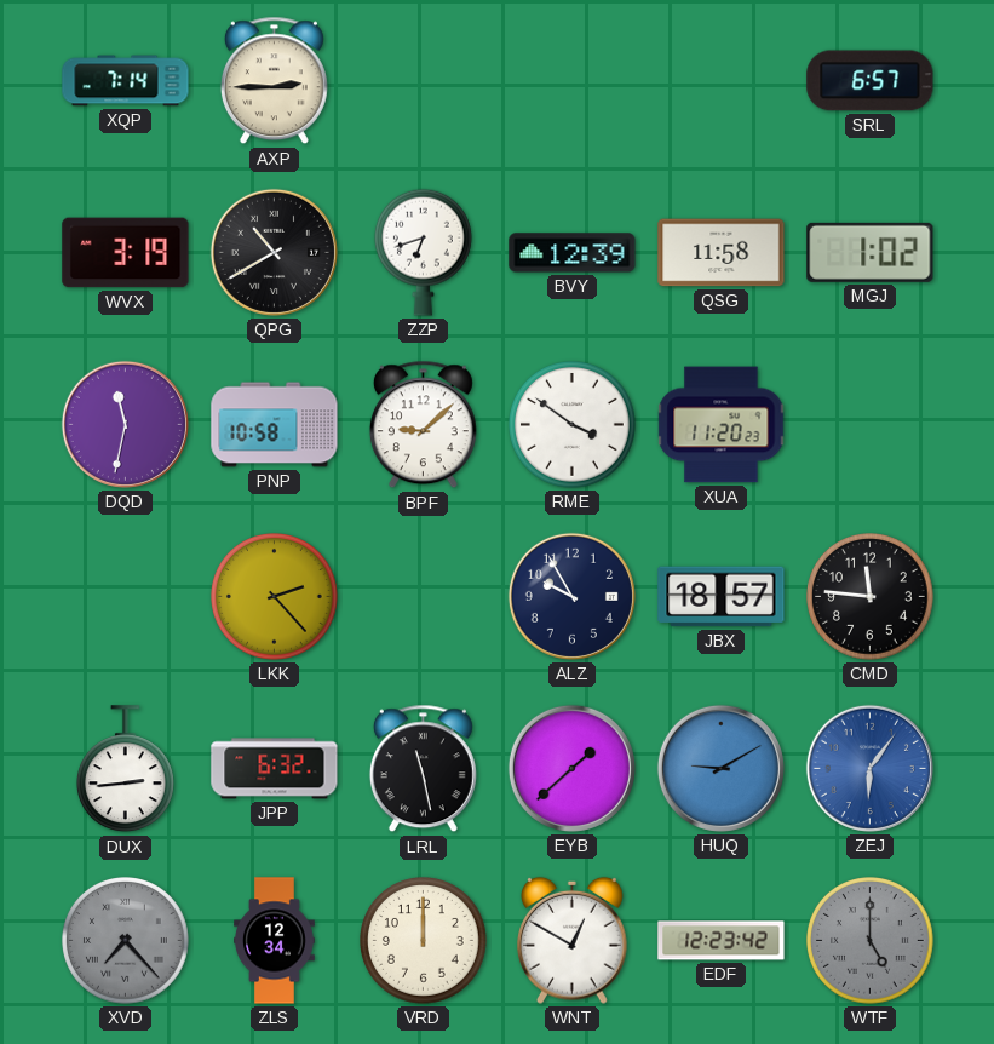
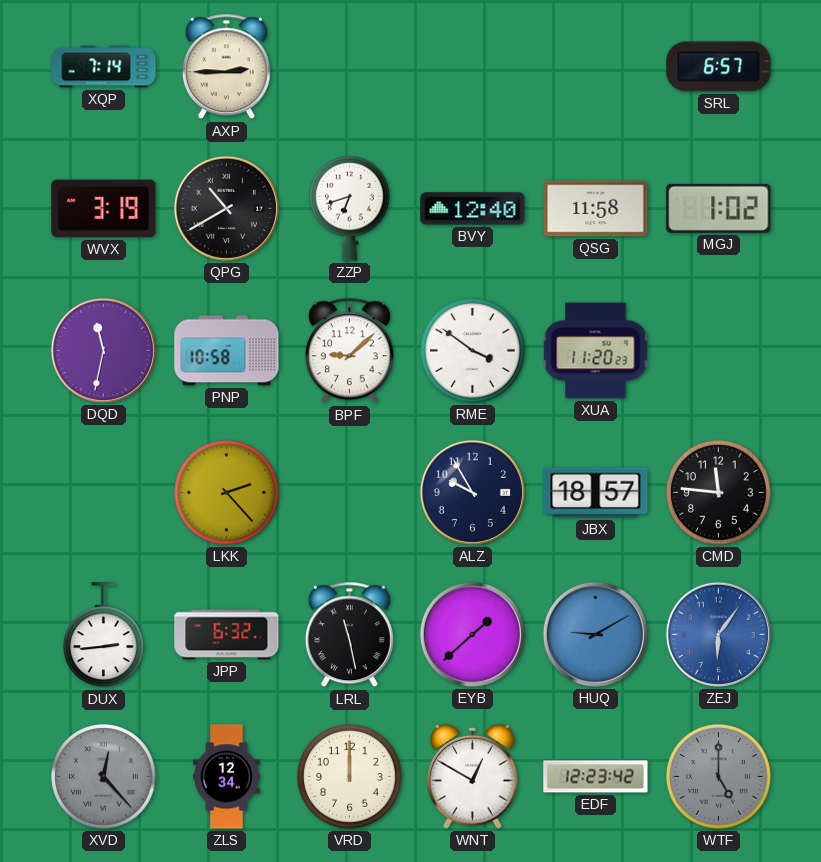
BVY: 12:39 -> 12:40
XVD: 7:23 -> 12:23
